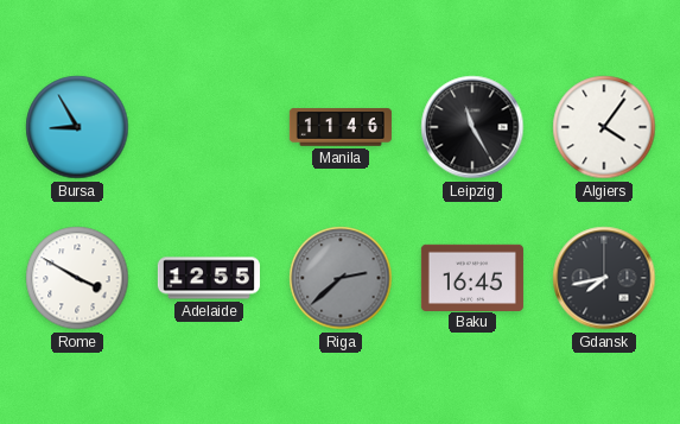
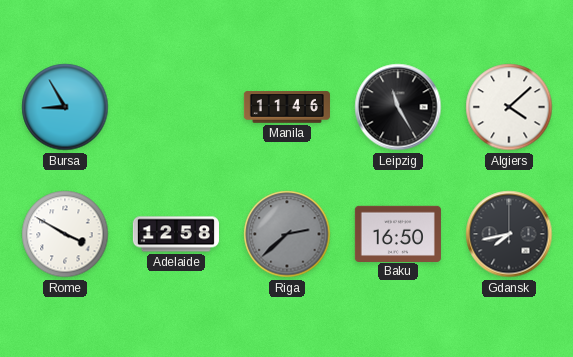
Algiers: 4:06 -> 4:08
Adelaide: 12:55 -> 12:58
Baku: 16:45 -> 16:50
